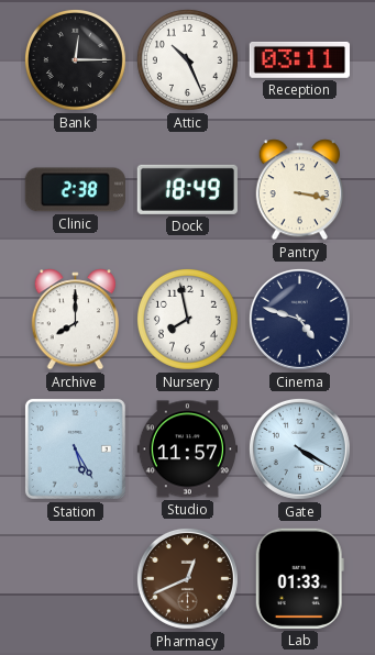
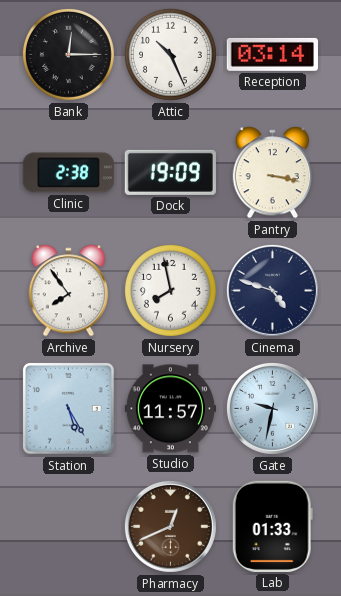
Reception: 03:11 -> 03:14
Dock: 18:49 -> 19:09
Archive: 8:00 -> 7:54
Gate: 4:20 -> 9:32
